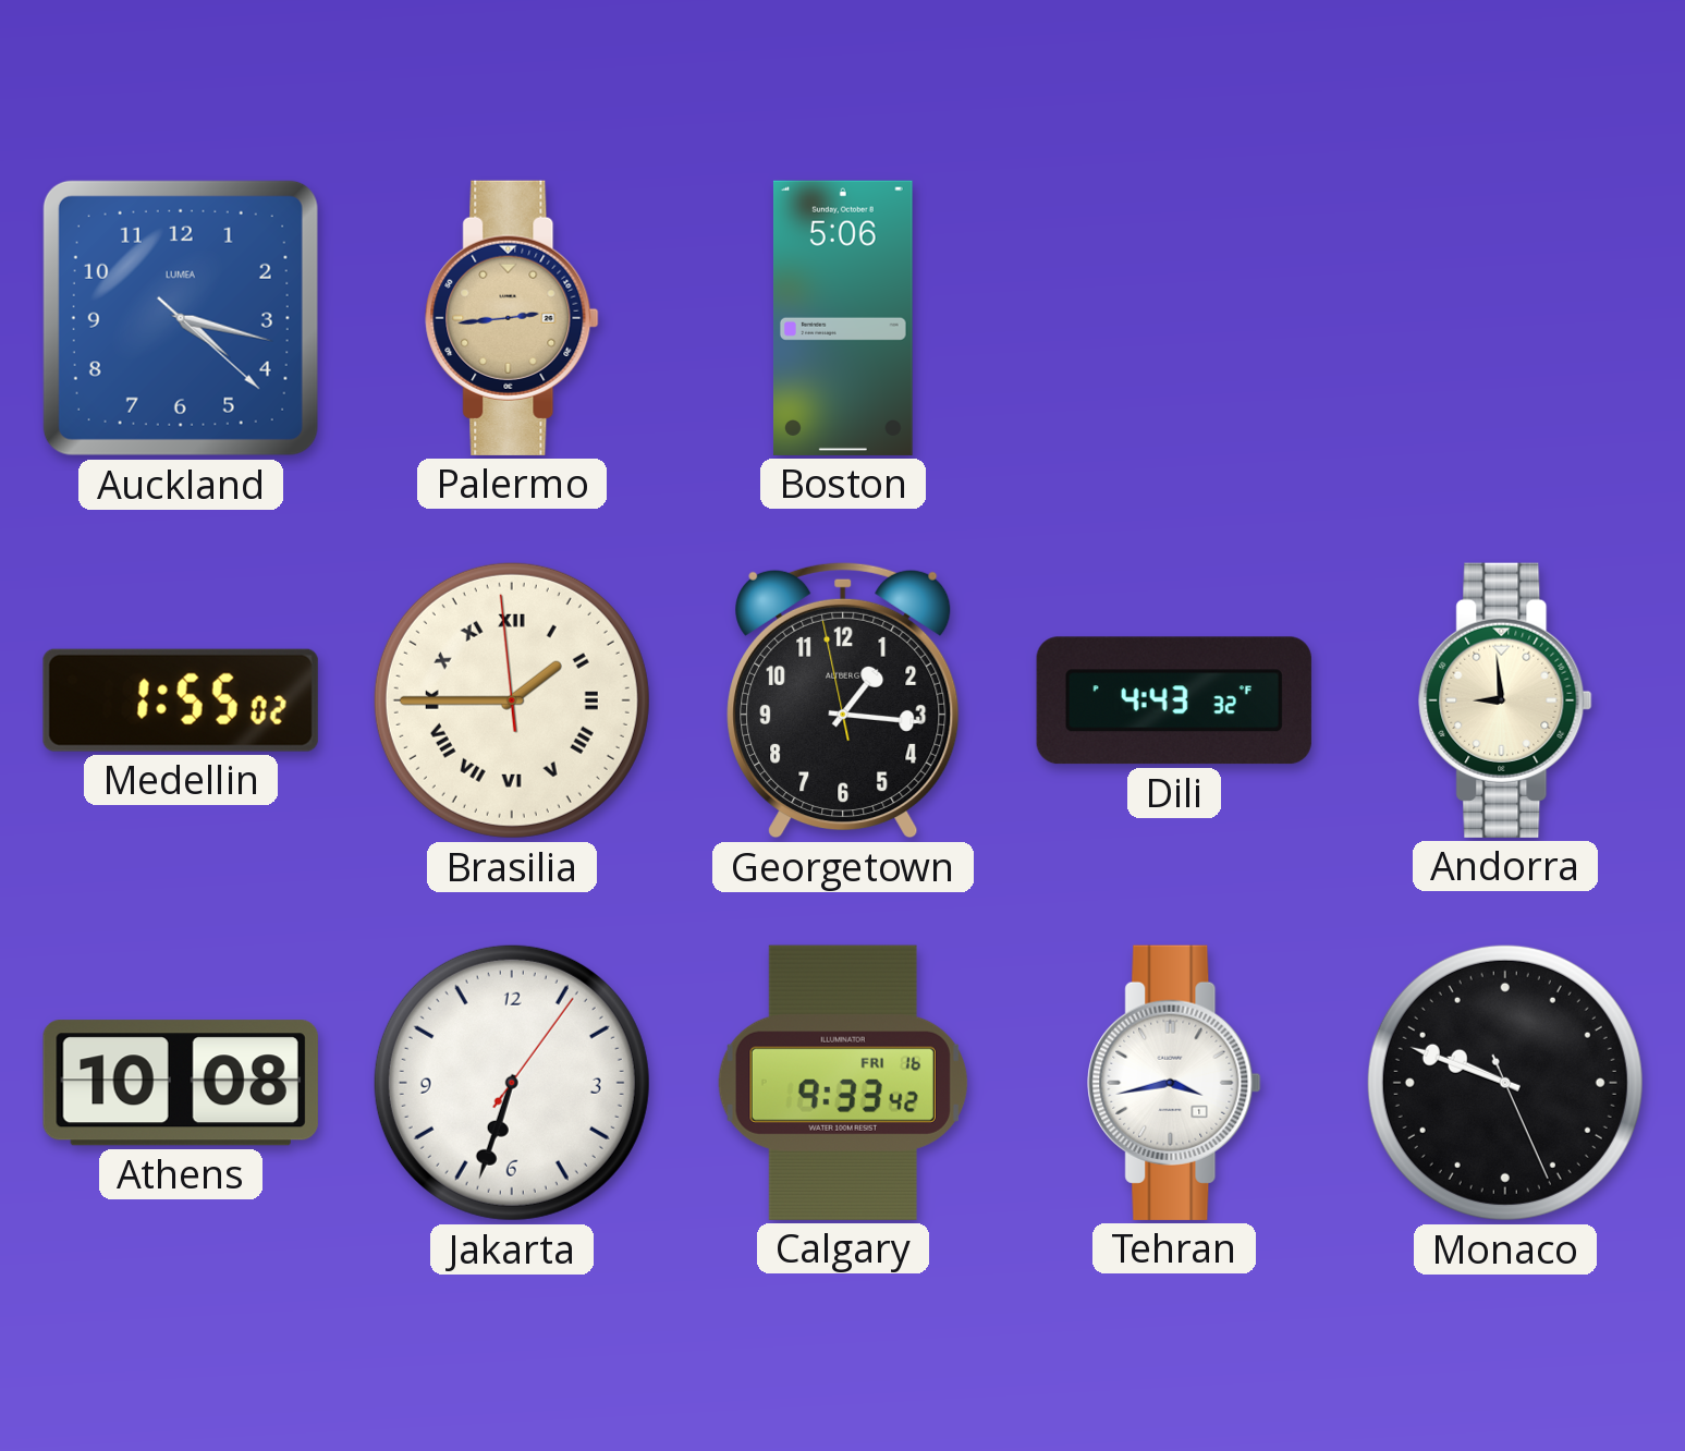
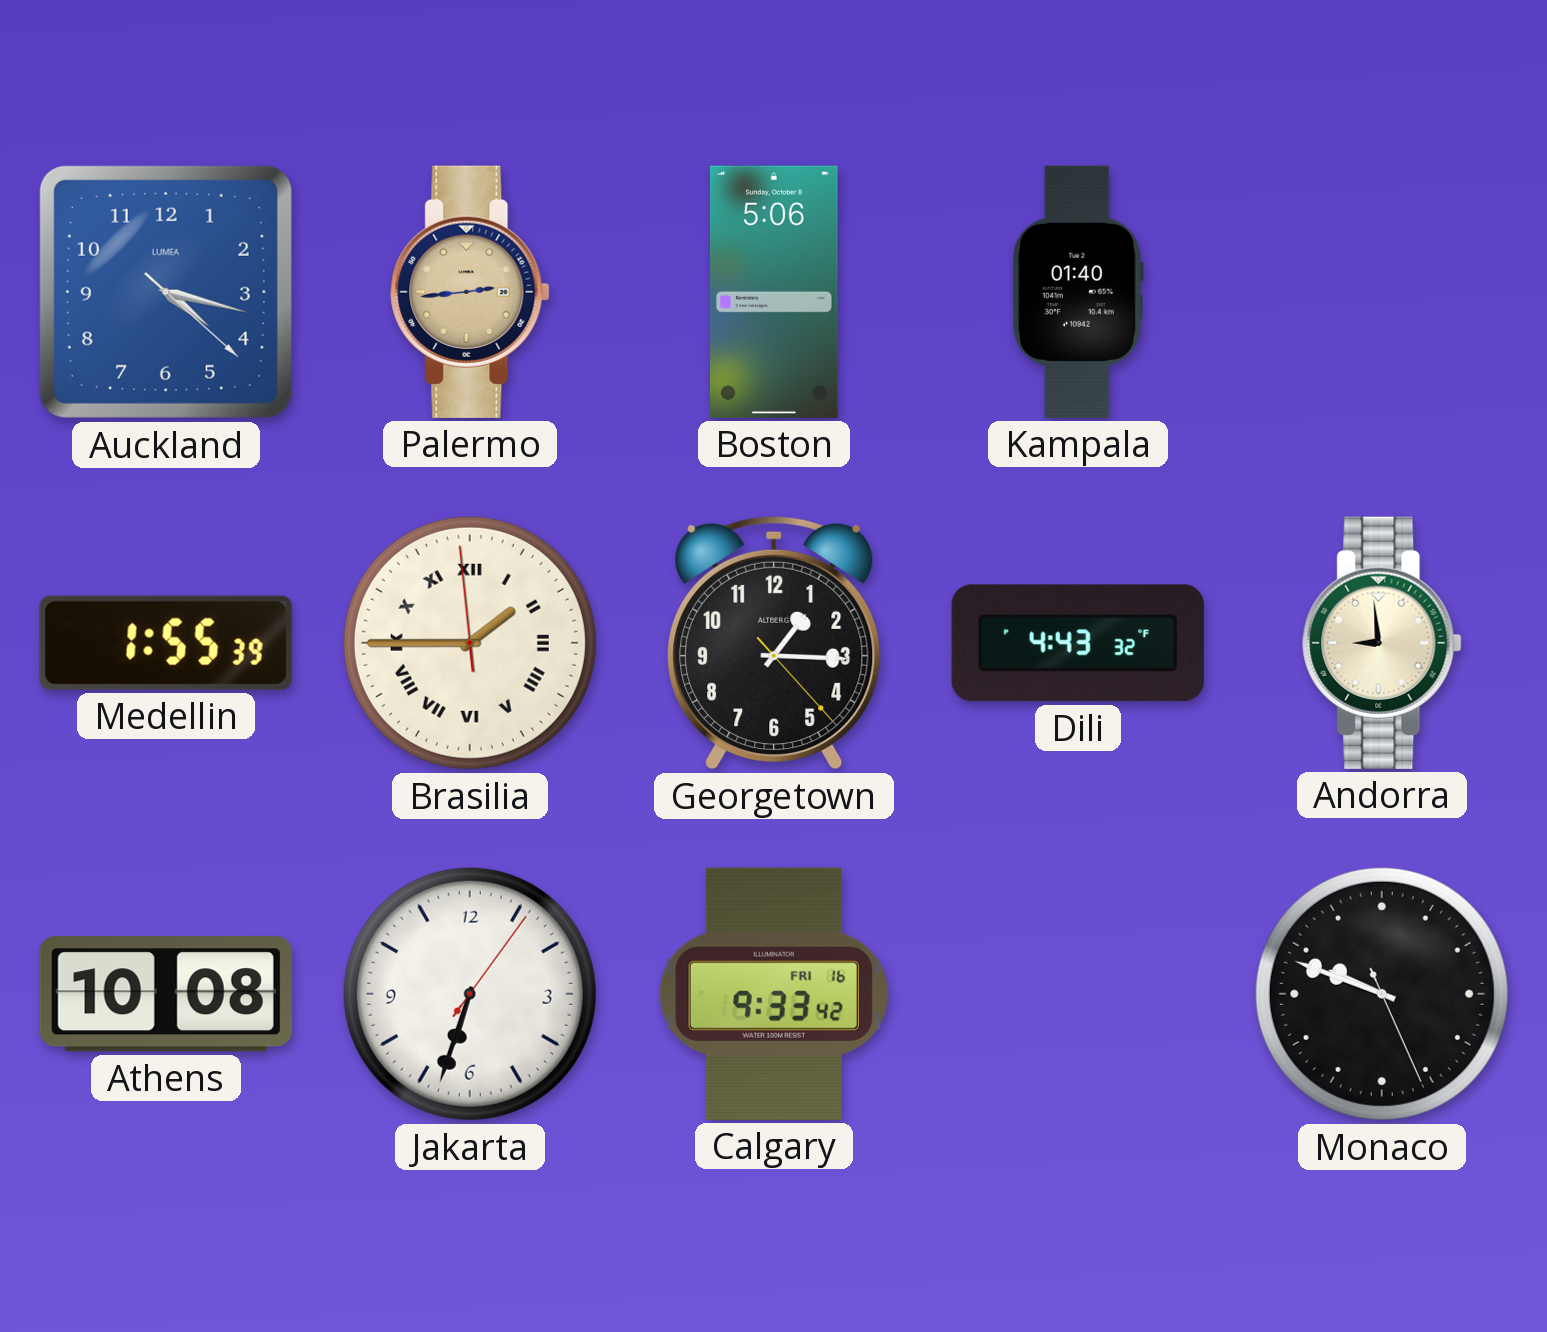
Kampala: none -> 01:40
Medellin: 1:55:02 -> 1:55:39
Georgetown: 1:15:58 -> 1:15:23
Tehran: 3:43 -> none
